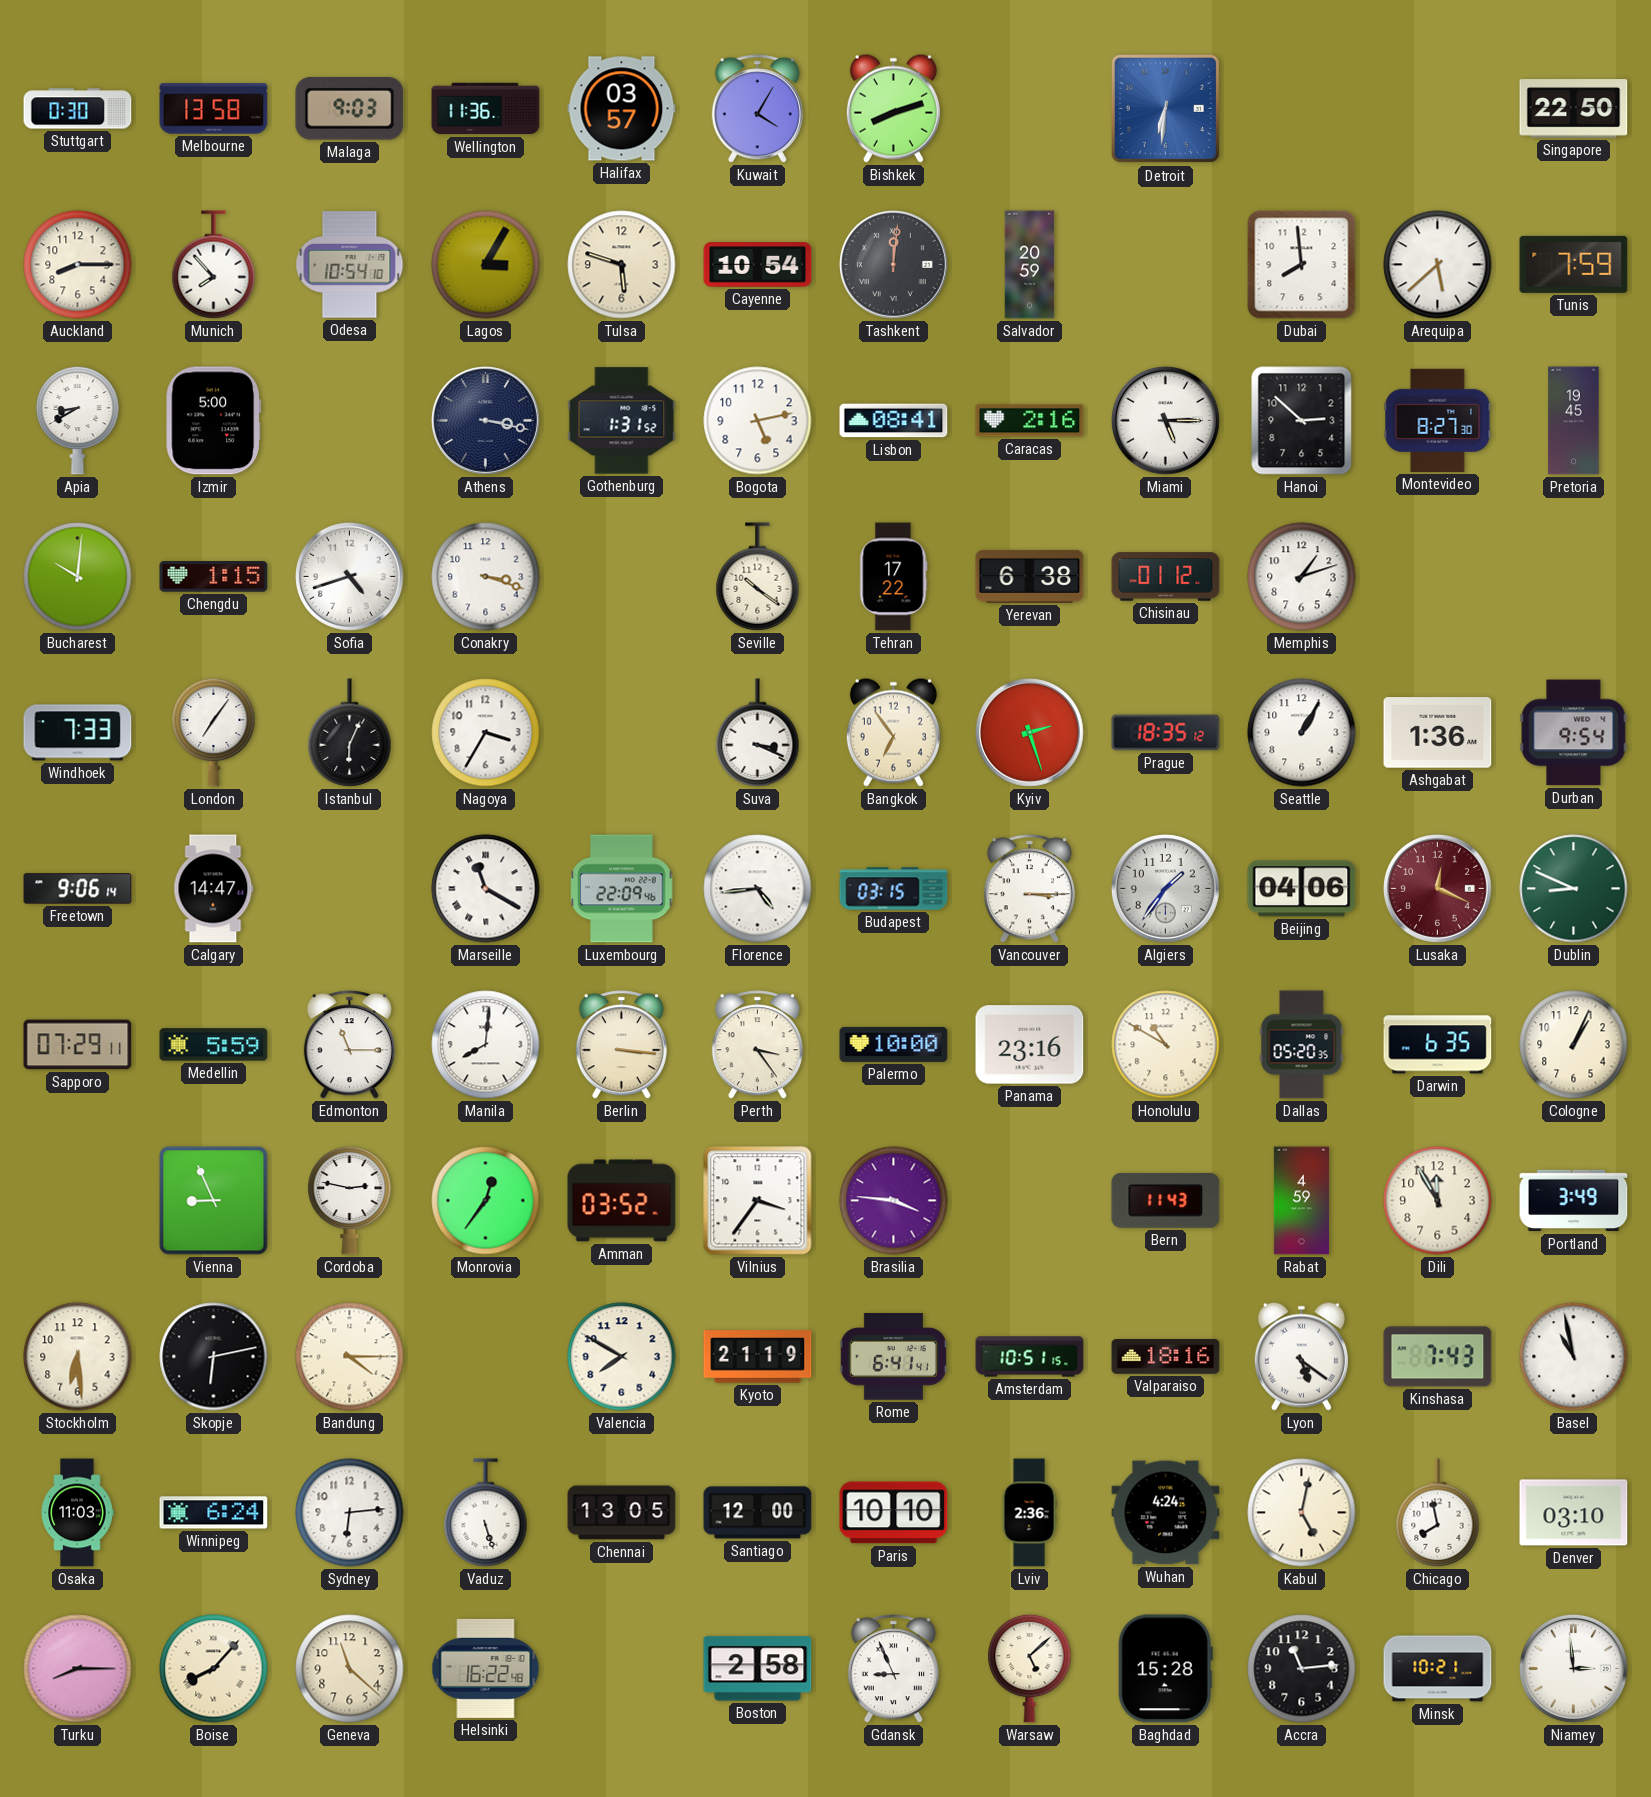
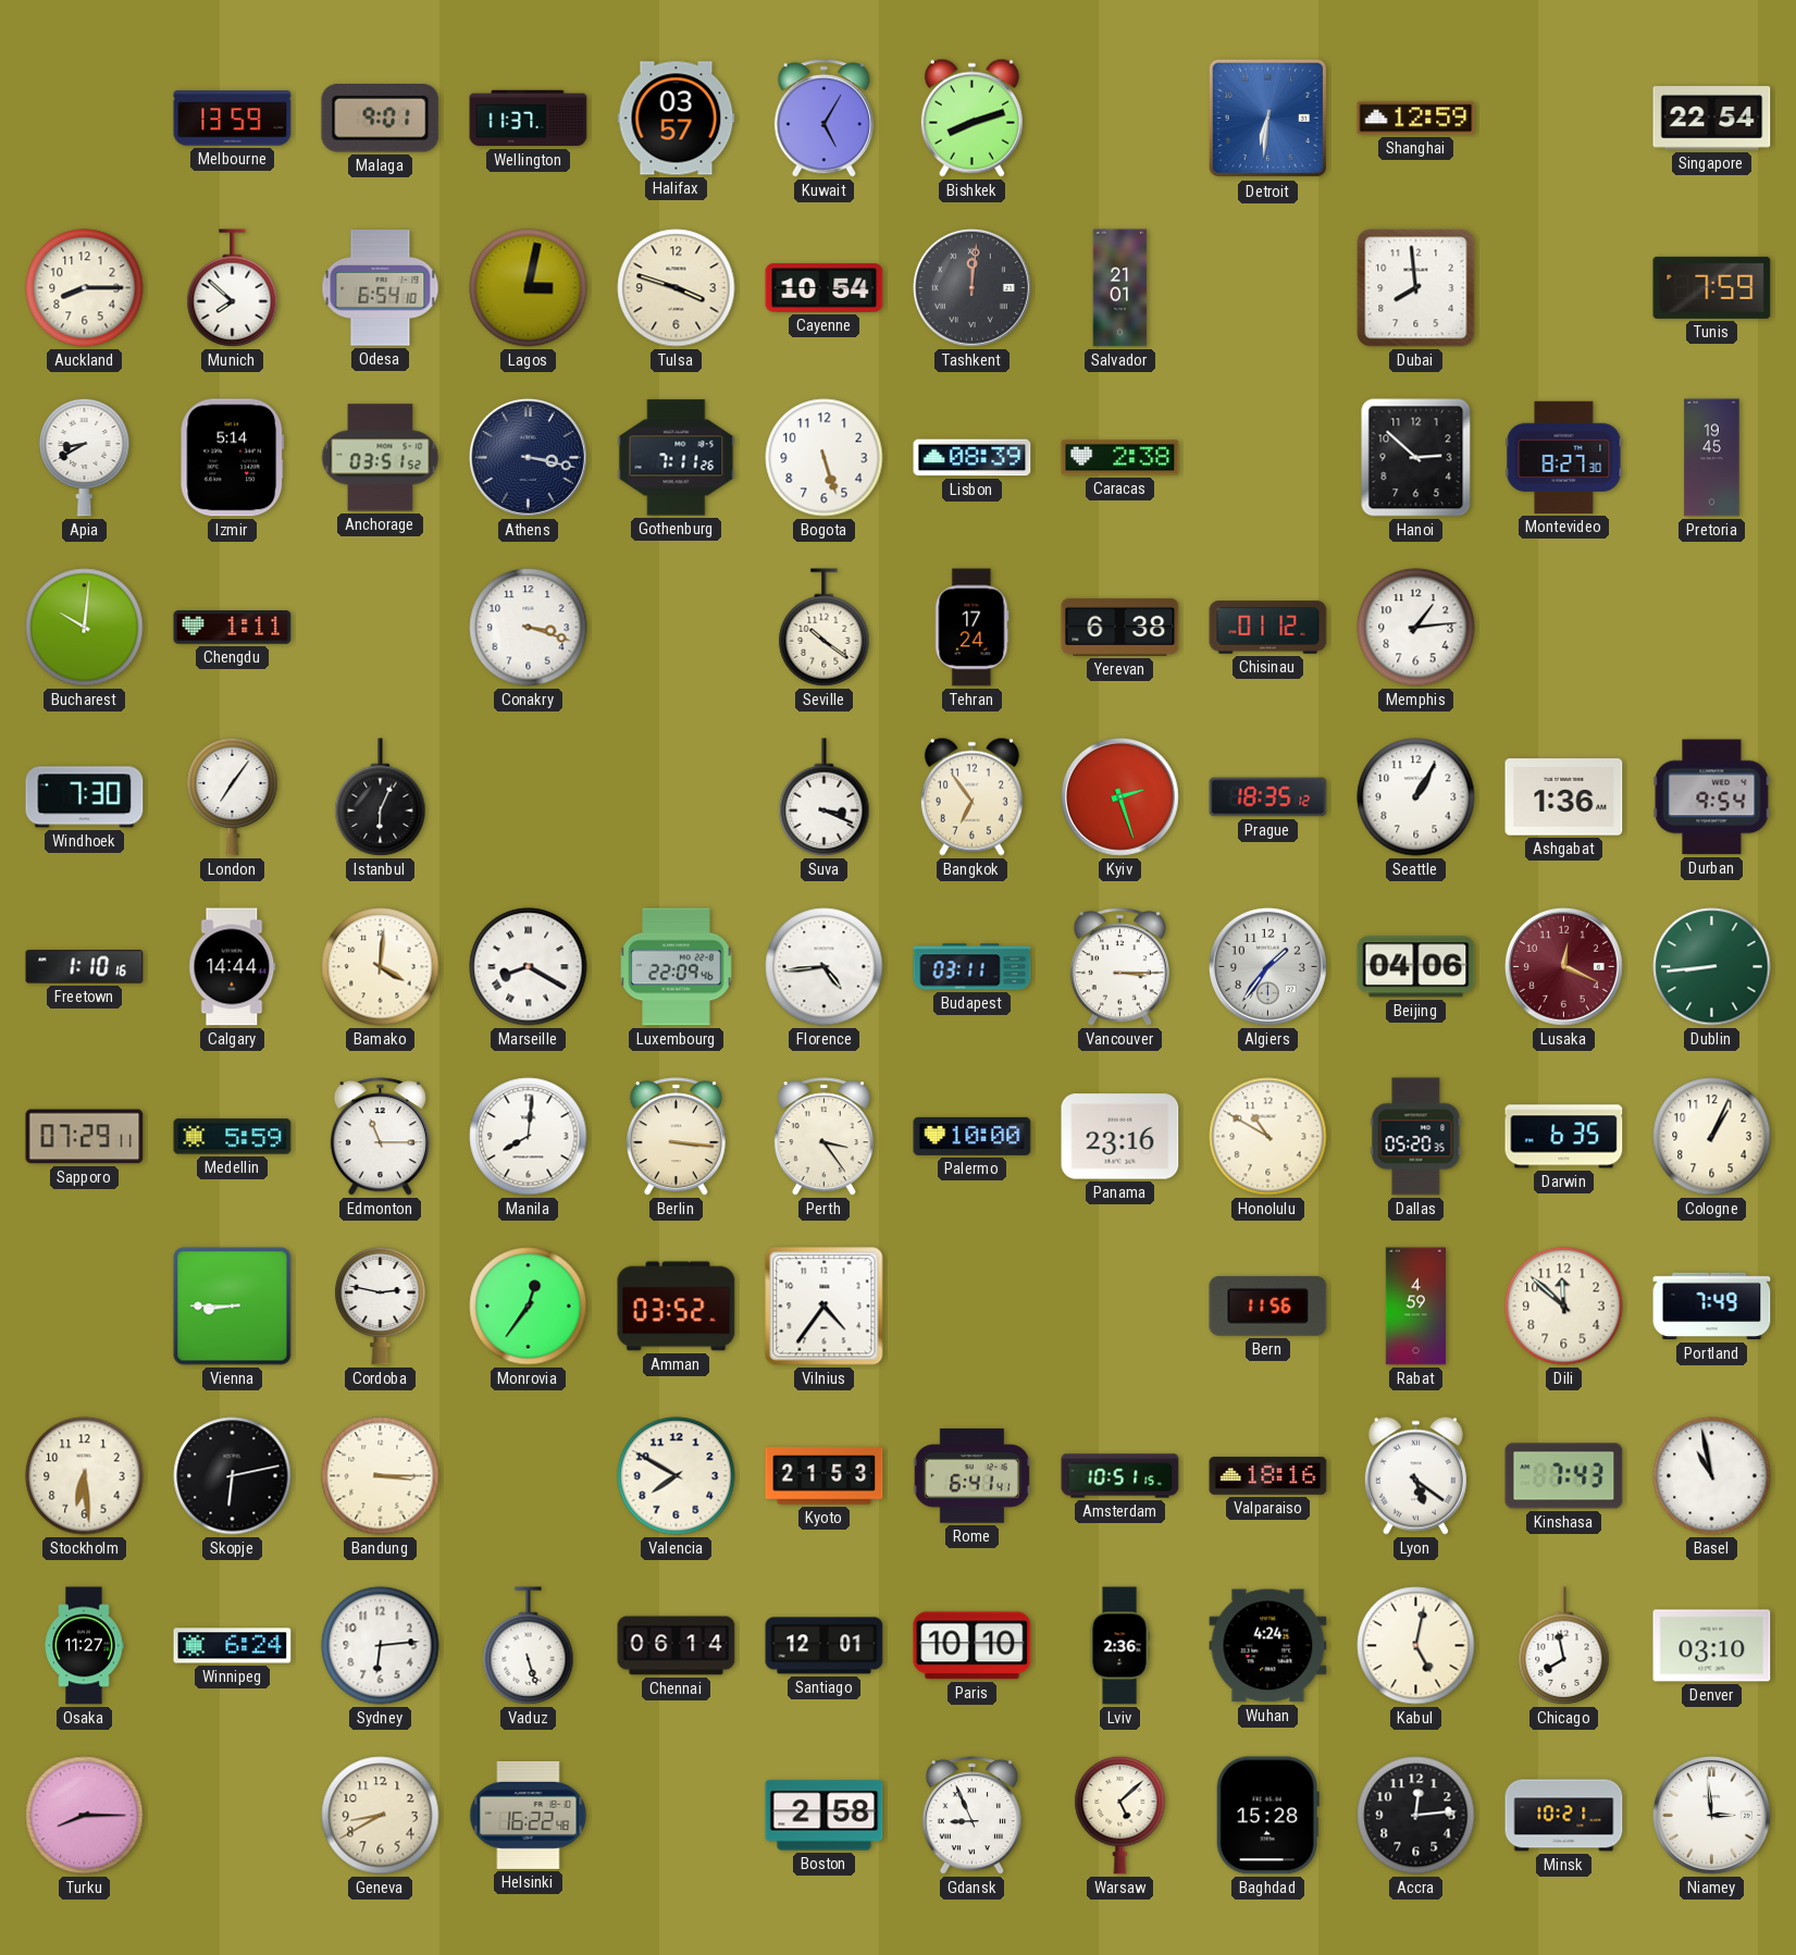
Stuttgart: 0:30 -> none
Melbourne: 13:58 -> 13:59
Malaga: 9:03 -> 9:01
Wellington: 11:36 -> 11:37
Kuwait: 4:05 -> 5:05
Shanghai: none -> 12:59
Singapore: 22:50 -> 22:54
Munich: 7:53 -> 7:52
Odesa: 10:54 -> 6:54
Lagos: 3:05 -> 3:02
Tulsa: 5:48 -> 3:48
Salvador: 20:59 -> 21:01
Arequipa: 5:38 -> none
Izmir: 5:00 -> 5:14
Anchorage: none -> 03:51
Gothenburg: 1:31 -> 7:11
Bogota: 5:13 -> 5:27
Lisbon: 08:41 -> 08:39
Caracas: 2:16 -> 2:38
Miami: 5:15 -> none
Chengdu: 1:15 -> 1:11
Sofia: 4:42 -> none
Tehran: 17:22 -> 17:24
Memphis: 1:12 -> 1:14
Windhoek: 7:33 -> 7:30
Nagoya: 3:35 -> none
Freetown: 9:06 -> 1:10
Calgary: 14:47 -> 14:44
Bamako: none -> 4:01
Marseille: 11:20 -> 8:20
Budapest: 03:15 -> 03:11
Dublin: 8:49 -> 8:44
Vienna: 8:56 -> 8:45
Vilnius: 3:36 -> 4:36
Brasilia: 3:46 -> none
Bern: 11:43 -> 11:56
Dili: 11:55 -> 11:52
Portland: 3:49 -> 7:49
Bandung: 4:15 -> 3:15
Kyoto: 21:19 -> 21:53
Osaka: 11:03 -> 11:27
Chennai: 13:05 -> 06:14
Santiago: 12:00 -> 12:01
Boise: 8:07 -> none
Geneva: 11:22 -> 8:40
Accra: 11:14 -> 12:14
